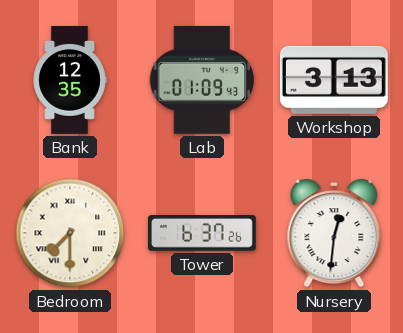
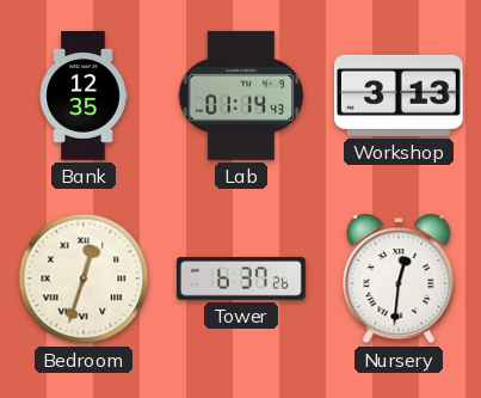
Lab: 01:09 -> 01:14
Bedroom: 7:30 -> 12:33
